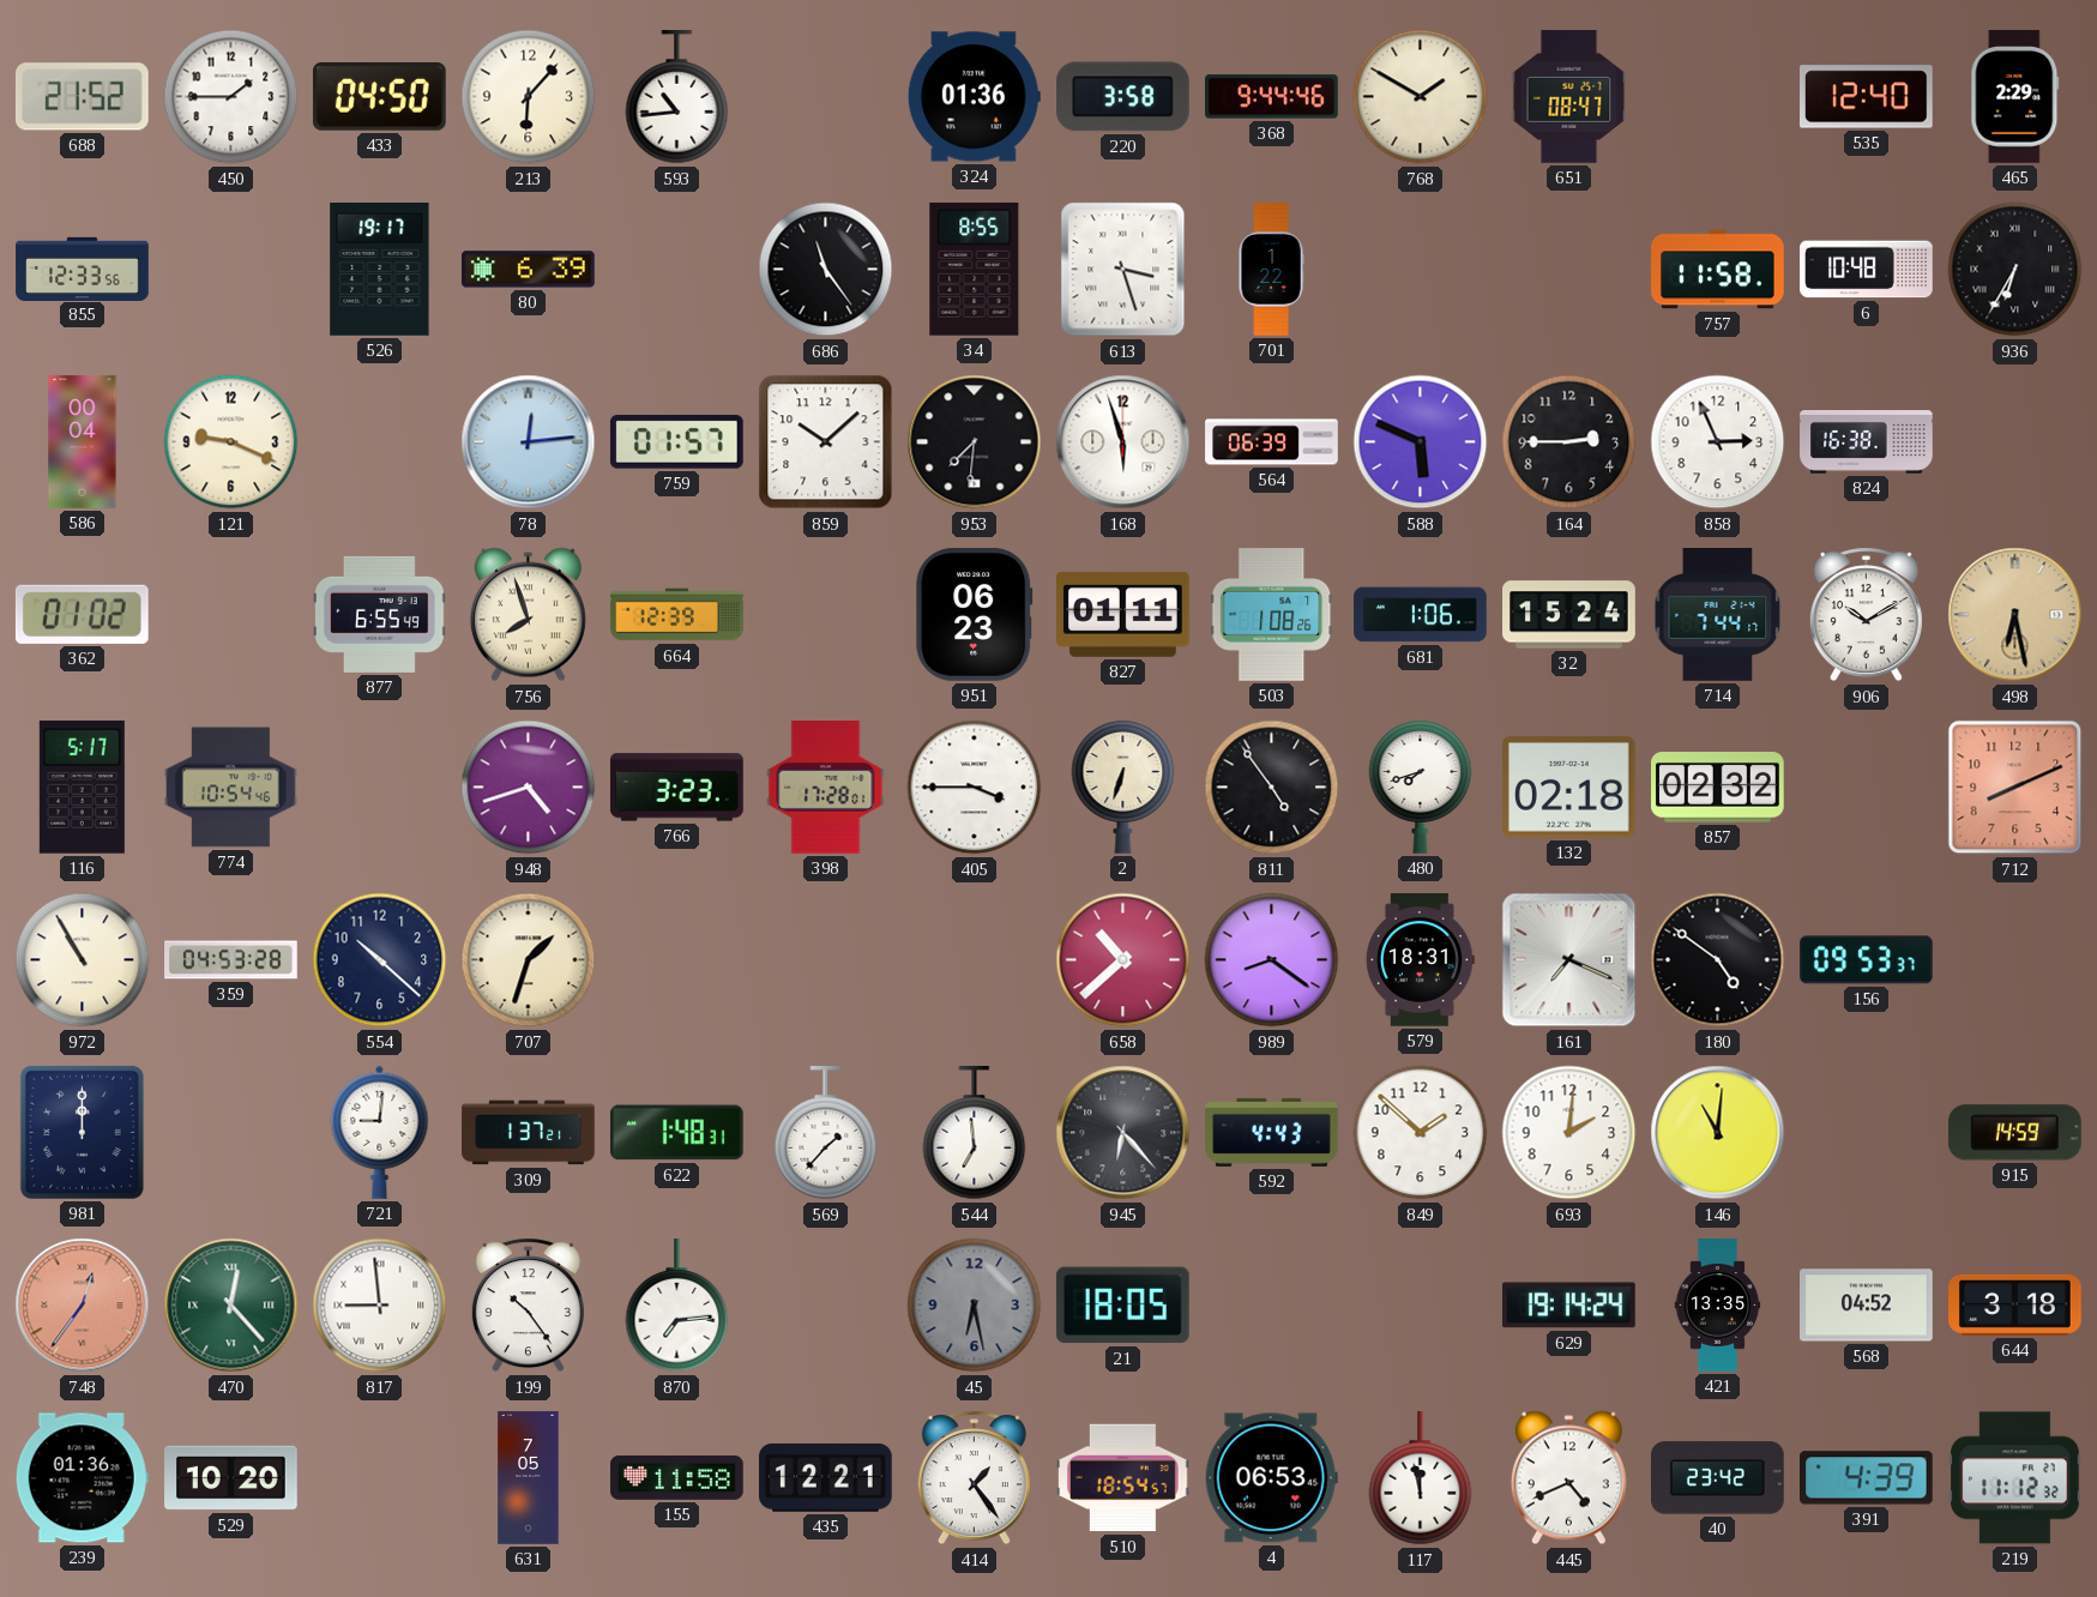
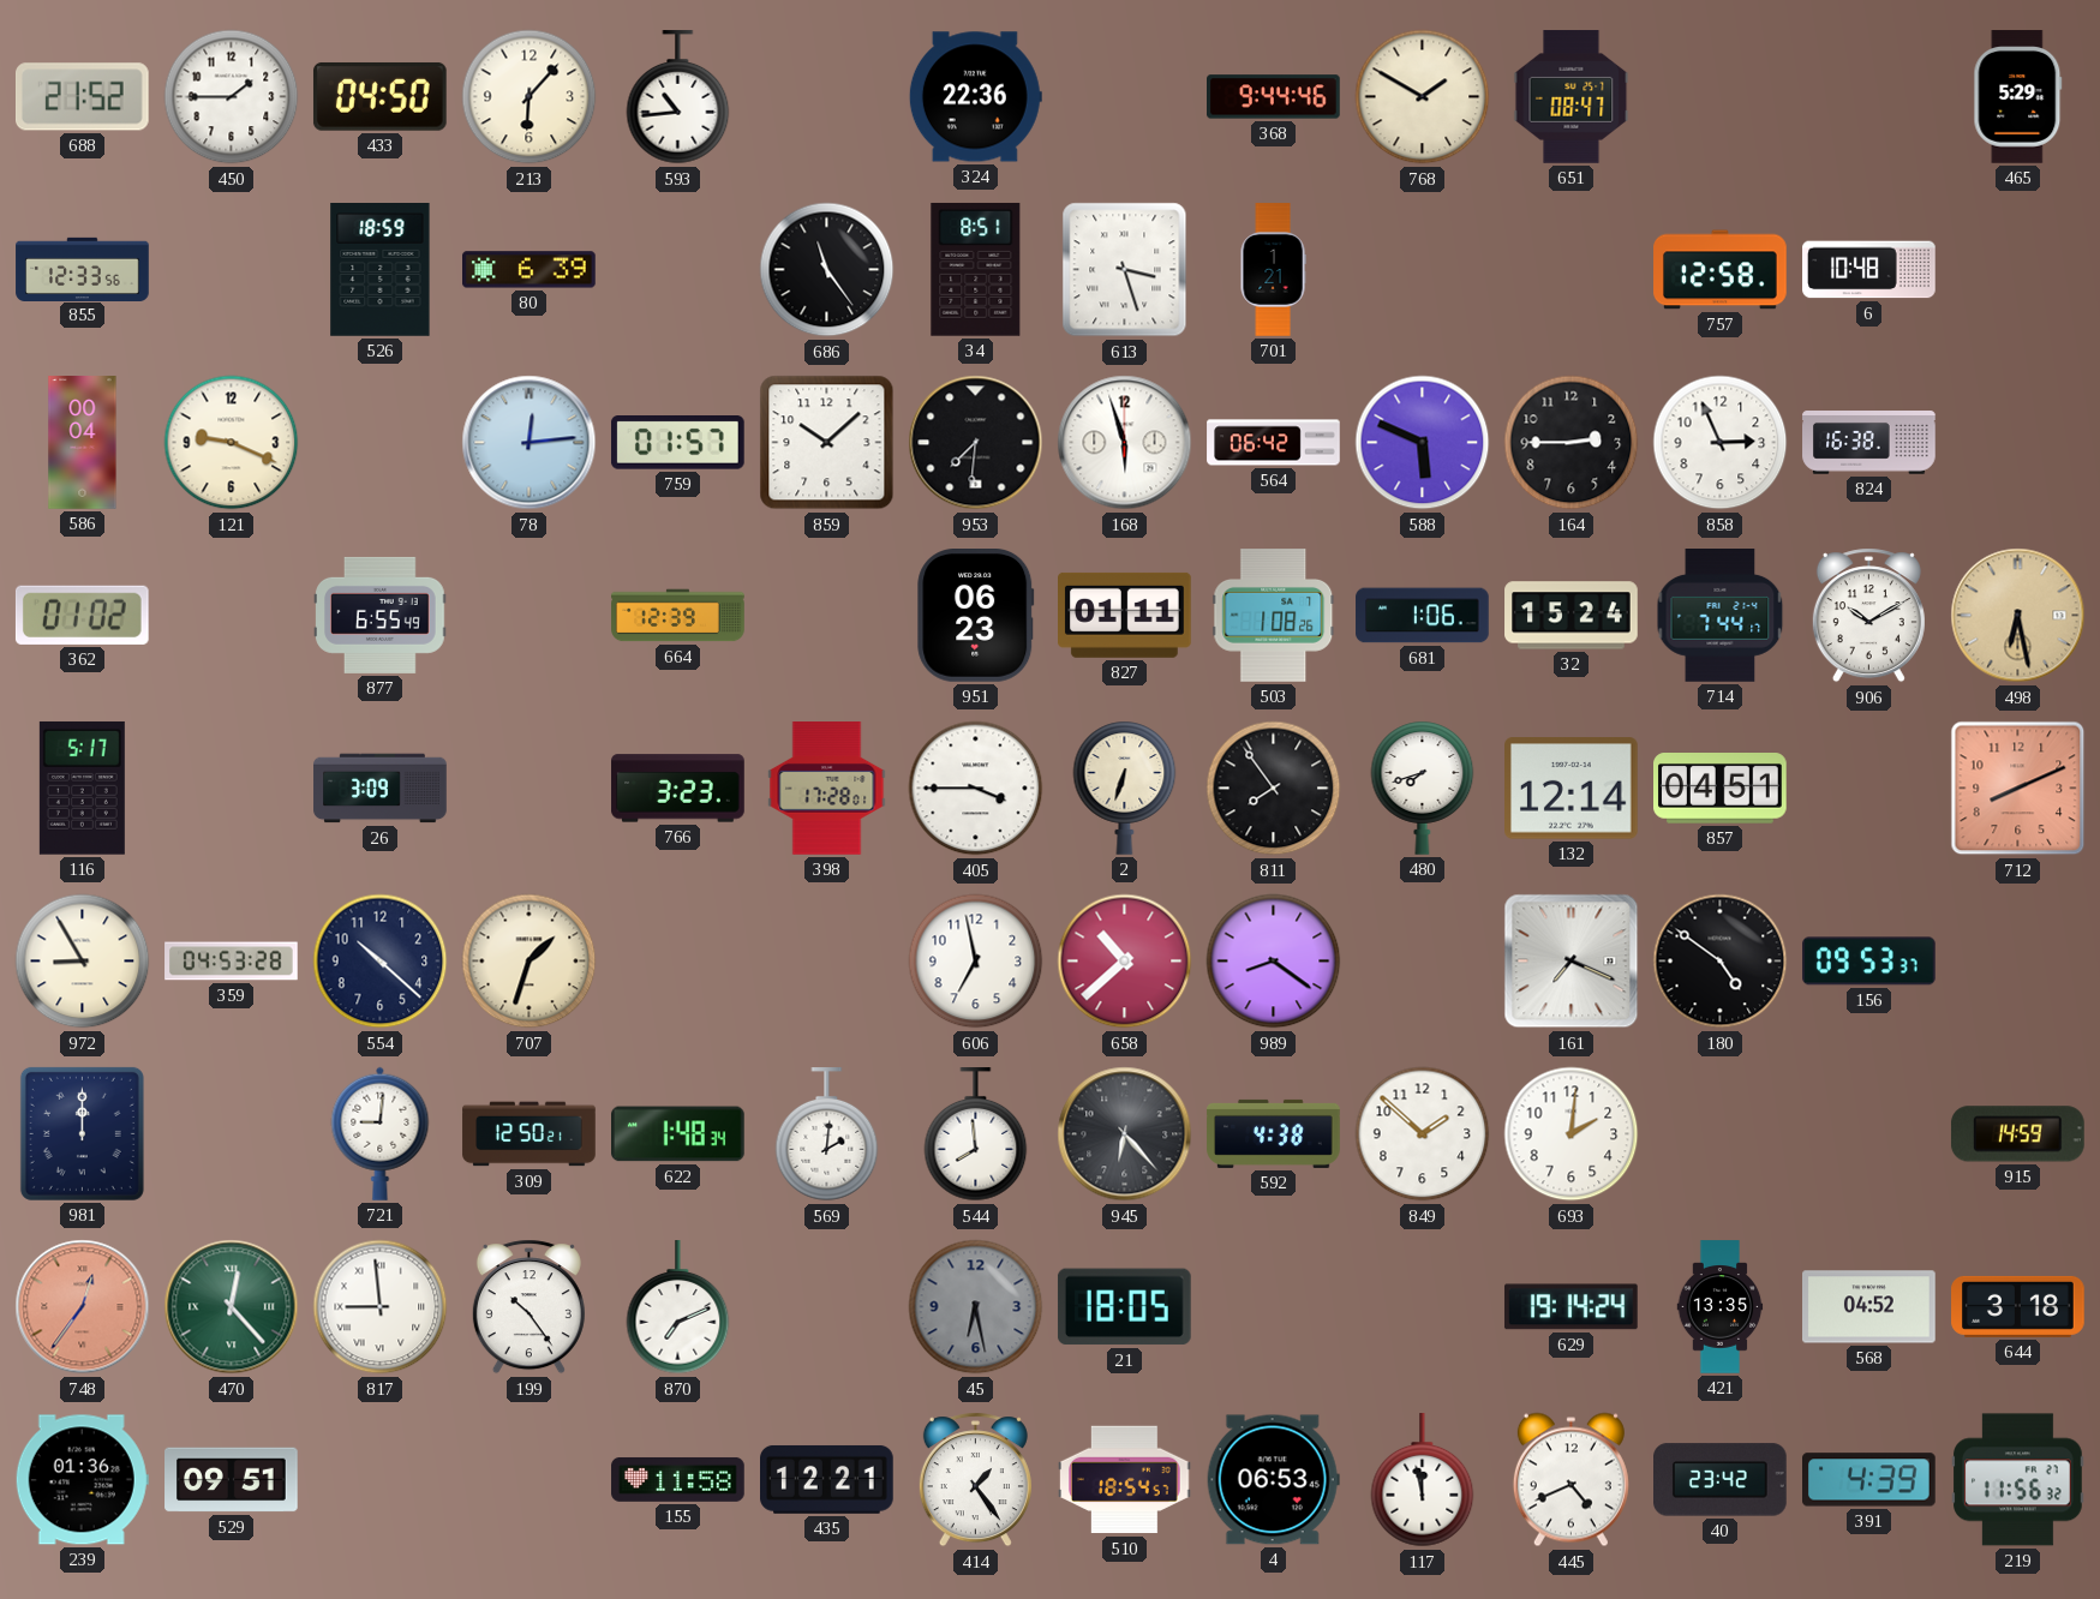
324: 01:36 -> 22:36
220: 3:58 -> none
535: 12:40 -> none
465: 2:29 -> 5:29
526: 19:17 -> 18:59
34: 8:55 -> 8:51
701: 1:22 -> 1:21
757: 11:58 -> 12:58
936: 6:35 -> none
564: 06:39 -> 06:42
756: 7:57 -> none
774: 10:54 -> none
26: none -> 3:09
948: 4:42 -> none
811: 4:54 -> 7:54
132: 02:18 -> 12:14
857: 02:32 -> 04:51
972: 10:55 -> 8:55
606: none -> 6:58
579: 18:31 -> none
309: 1:37 -> 12:50
622: 1:48:31 -> 1:48:34
569: 1:37 -> 2:01
544: 6:59 -> 7:59
592: 4:43 -> 4:38
146: 11:01 -> none
870: 7:14 -> 7:11
529: 10:20 -> 09:51
631: 7:05 -> none
219: 11:12 -> 11:56
